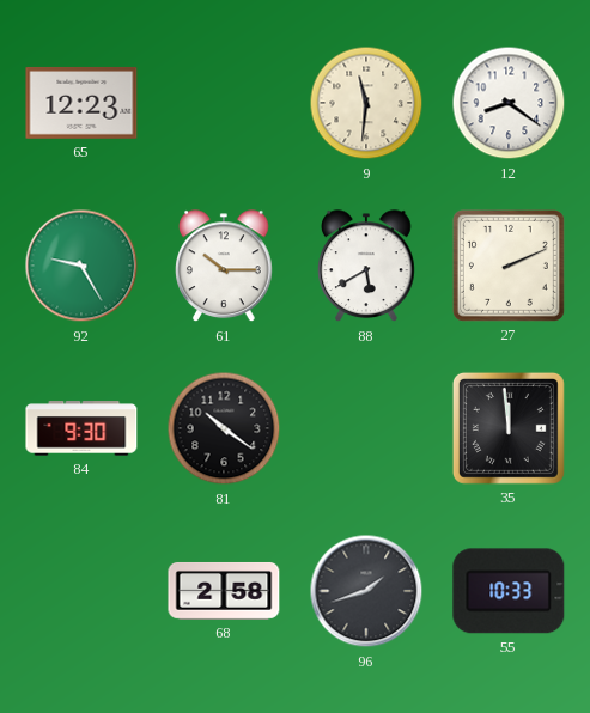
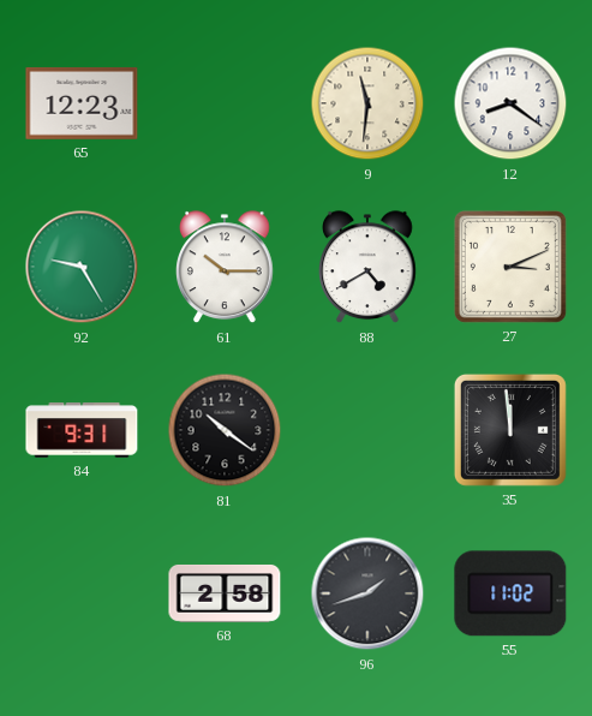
88: 5:40 -> 4:40
27: 2:11 -> 3:11
84: 9:30 -> 9:31
55: 10:33 -> 11:02
